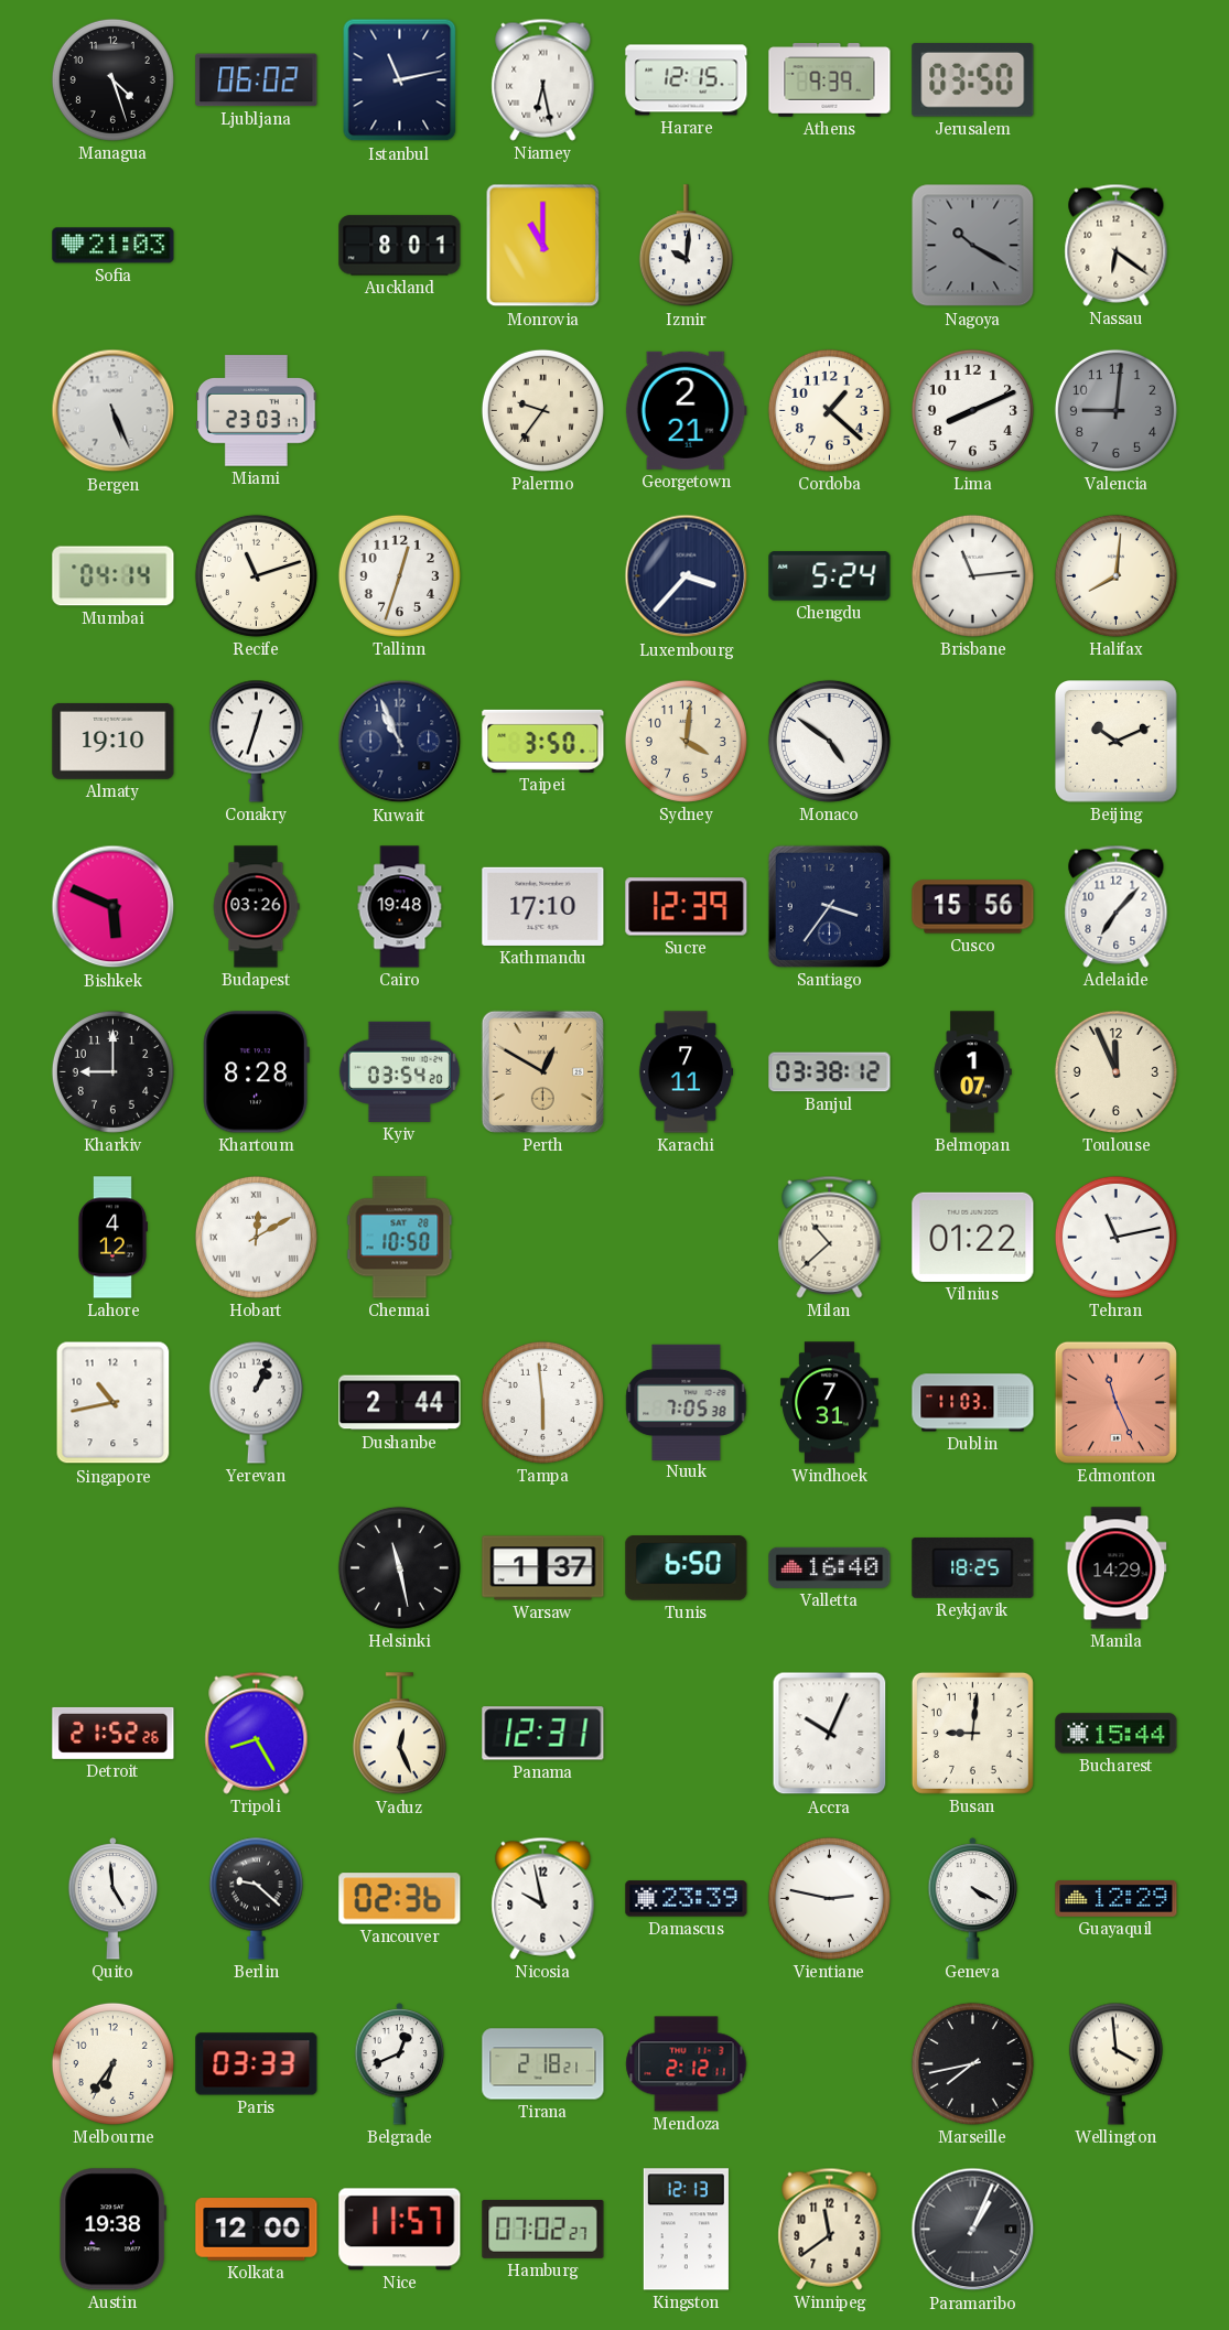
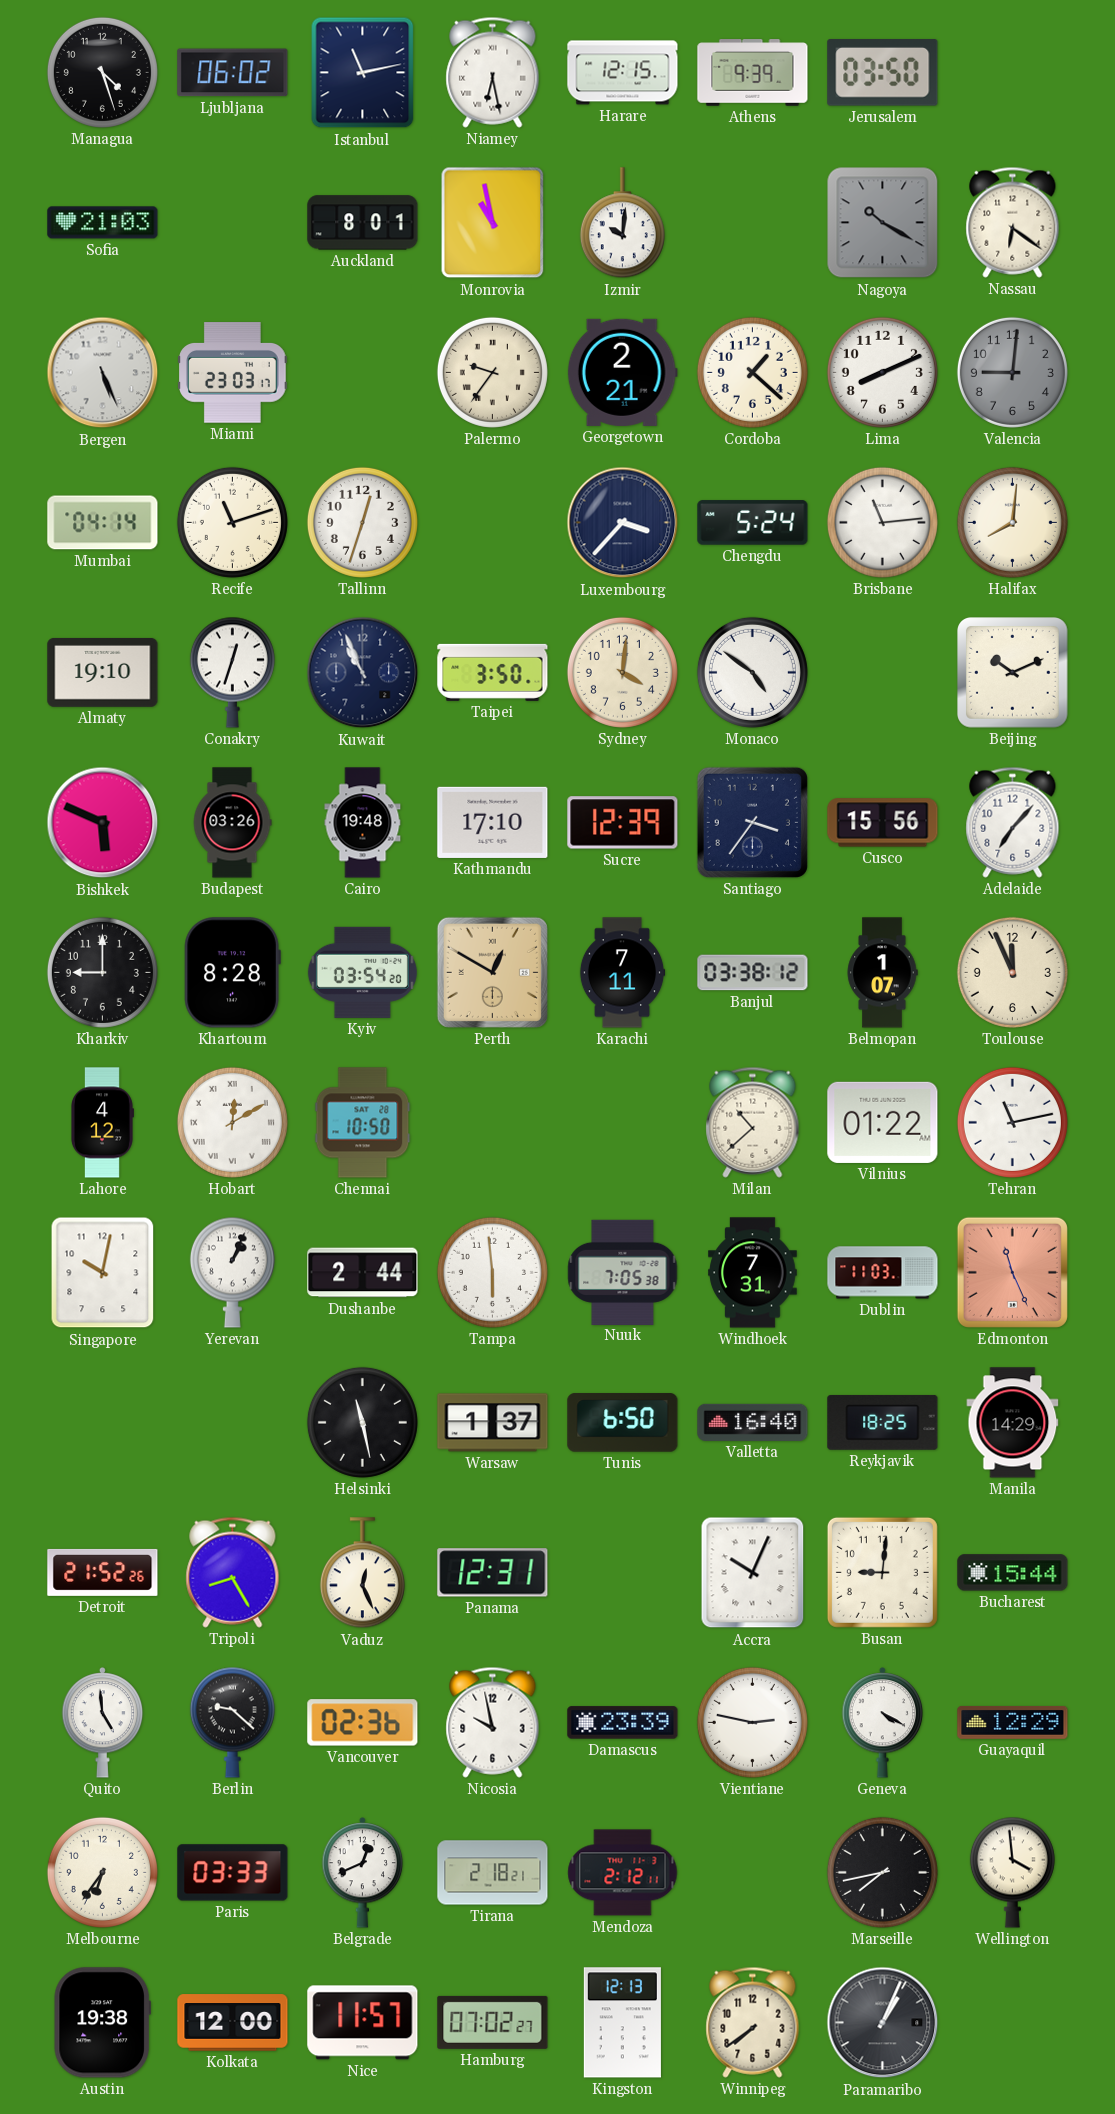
Monrovia: 11:00 -> 10:58
Singapore: 10:43 -> 10:02
Winnipeg: 11:39 -> 7:39
